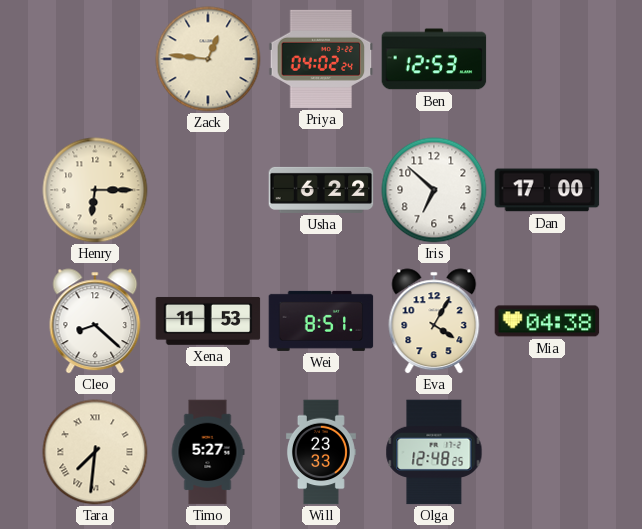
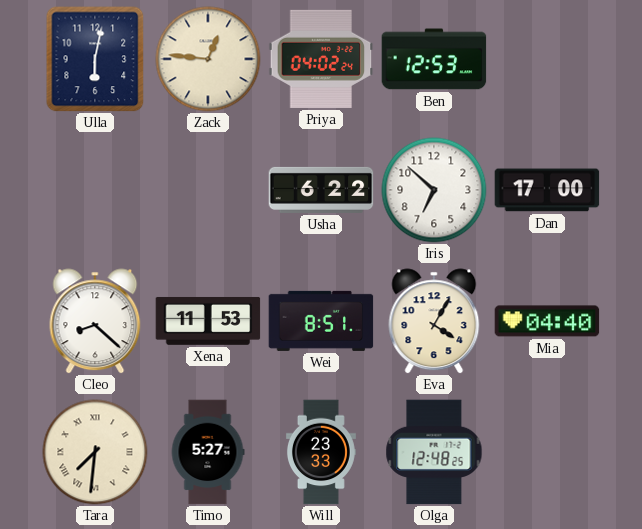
Ulla: none -> 6:02
Henry: 6:15 -> none
Mia: 04:38 -> 04:40
